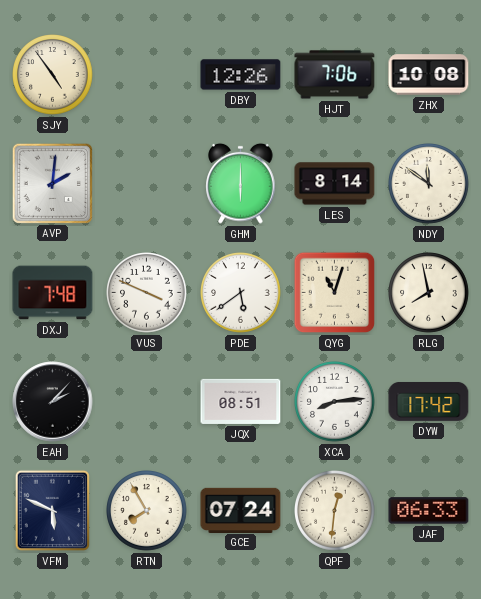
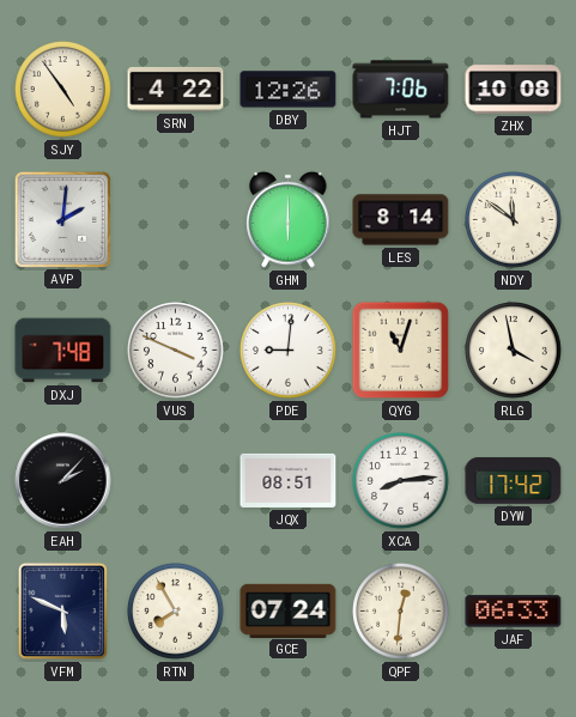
SRN: none -> 4:22
PDE: 5:39 -> 9:01
RLG: 7:58 -> 3:58
